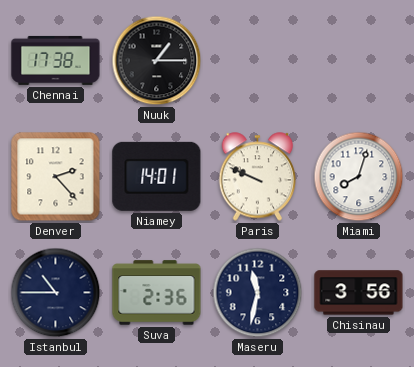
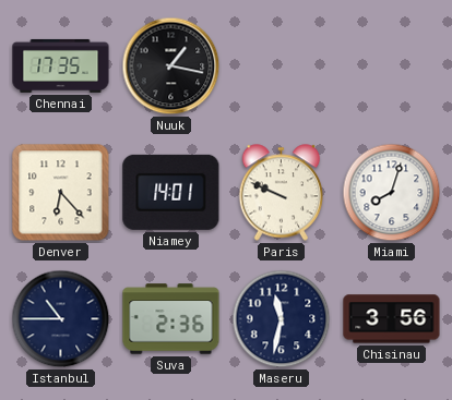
Chennai: 17:38 -> 17:35
Nuuk: 1:15 -> 1:17
Denver: 2:23 -> 6:23
